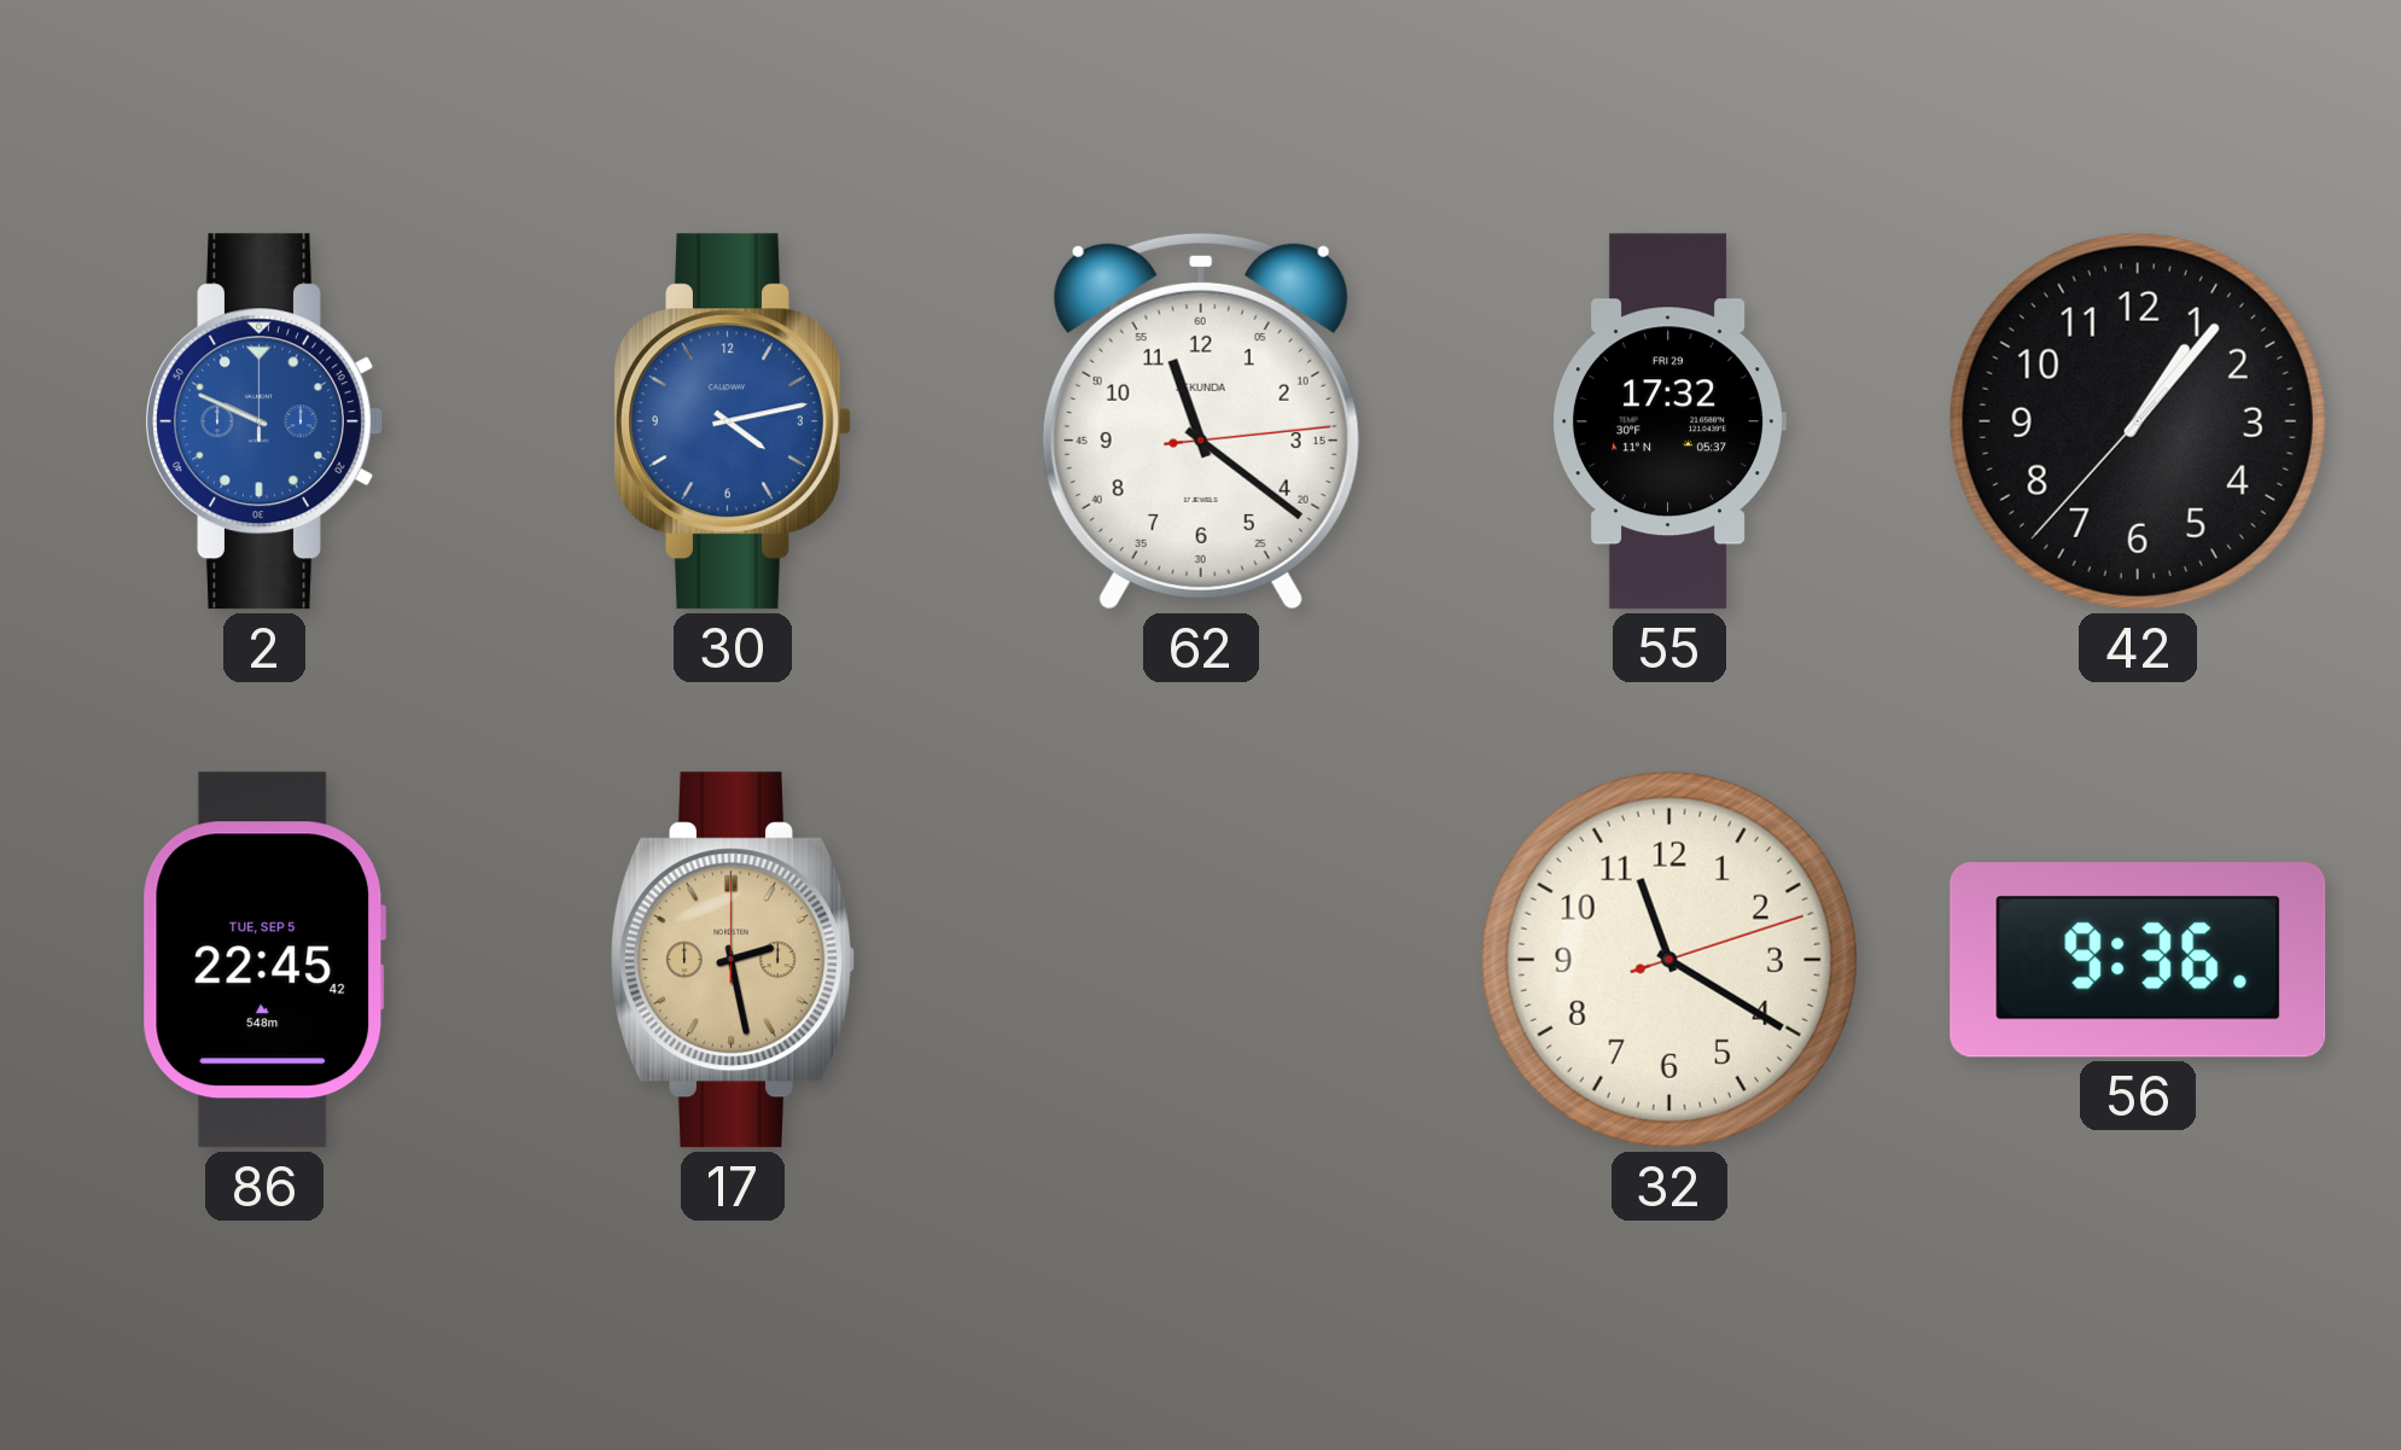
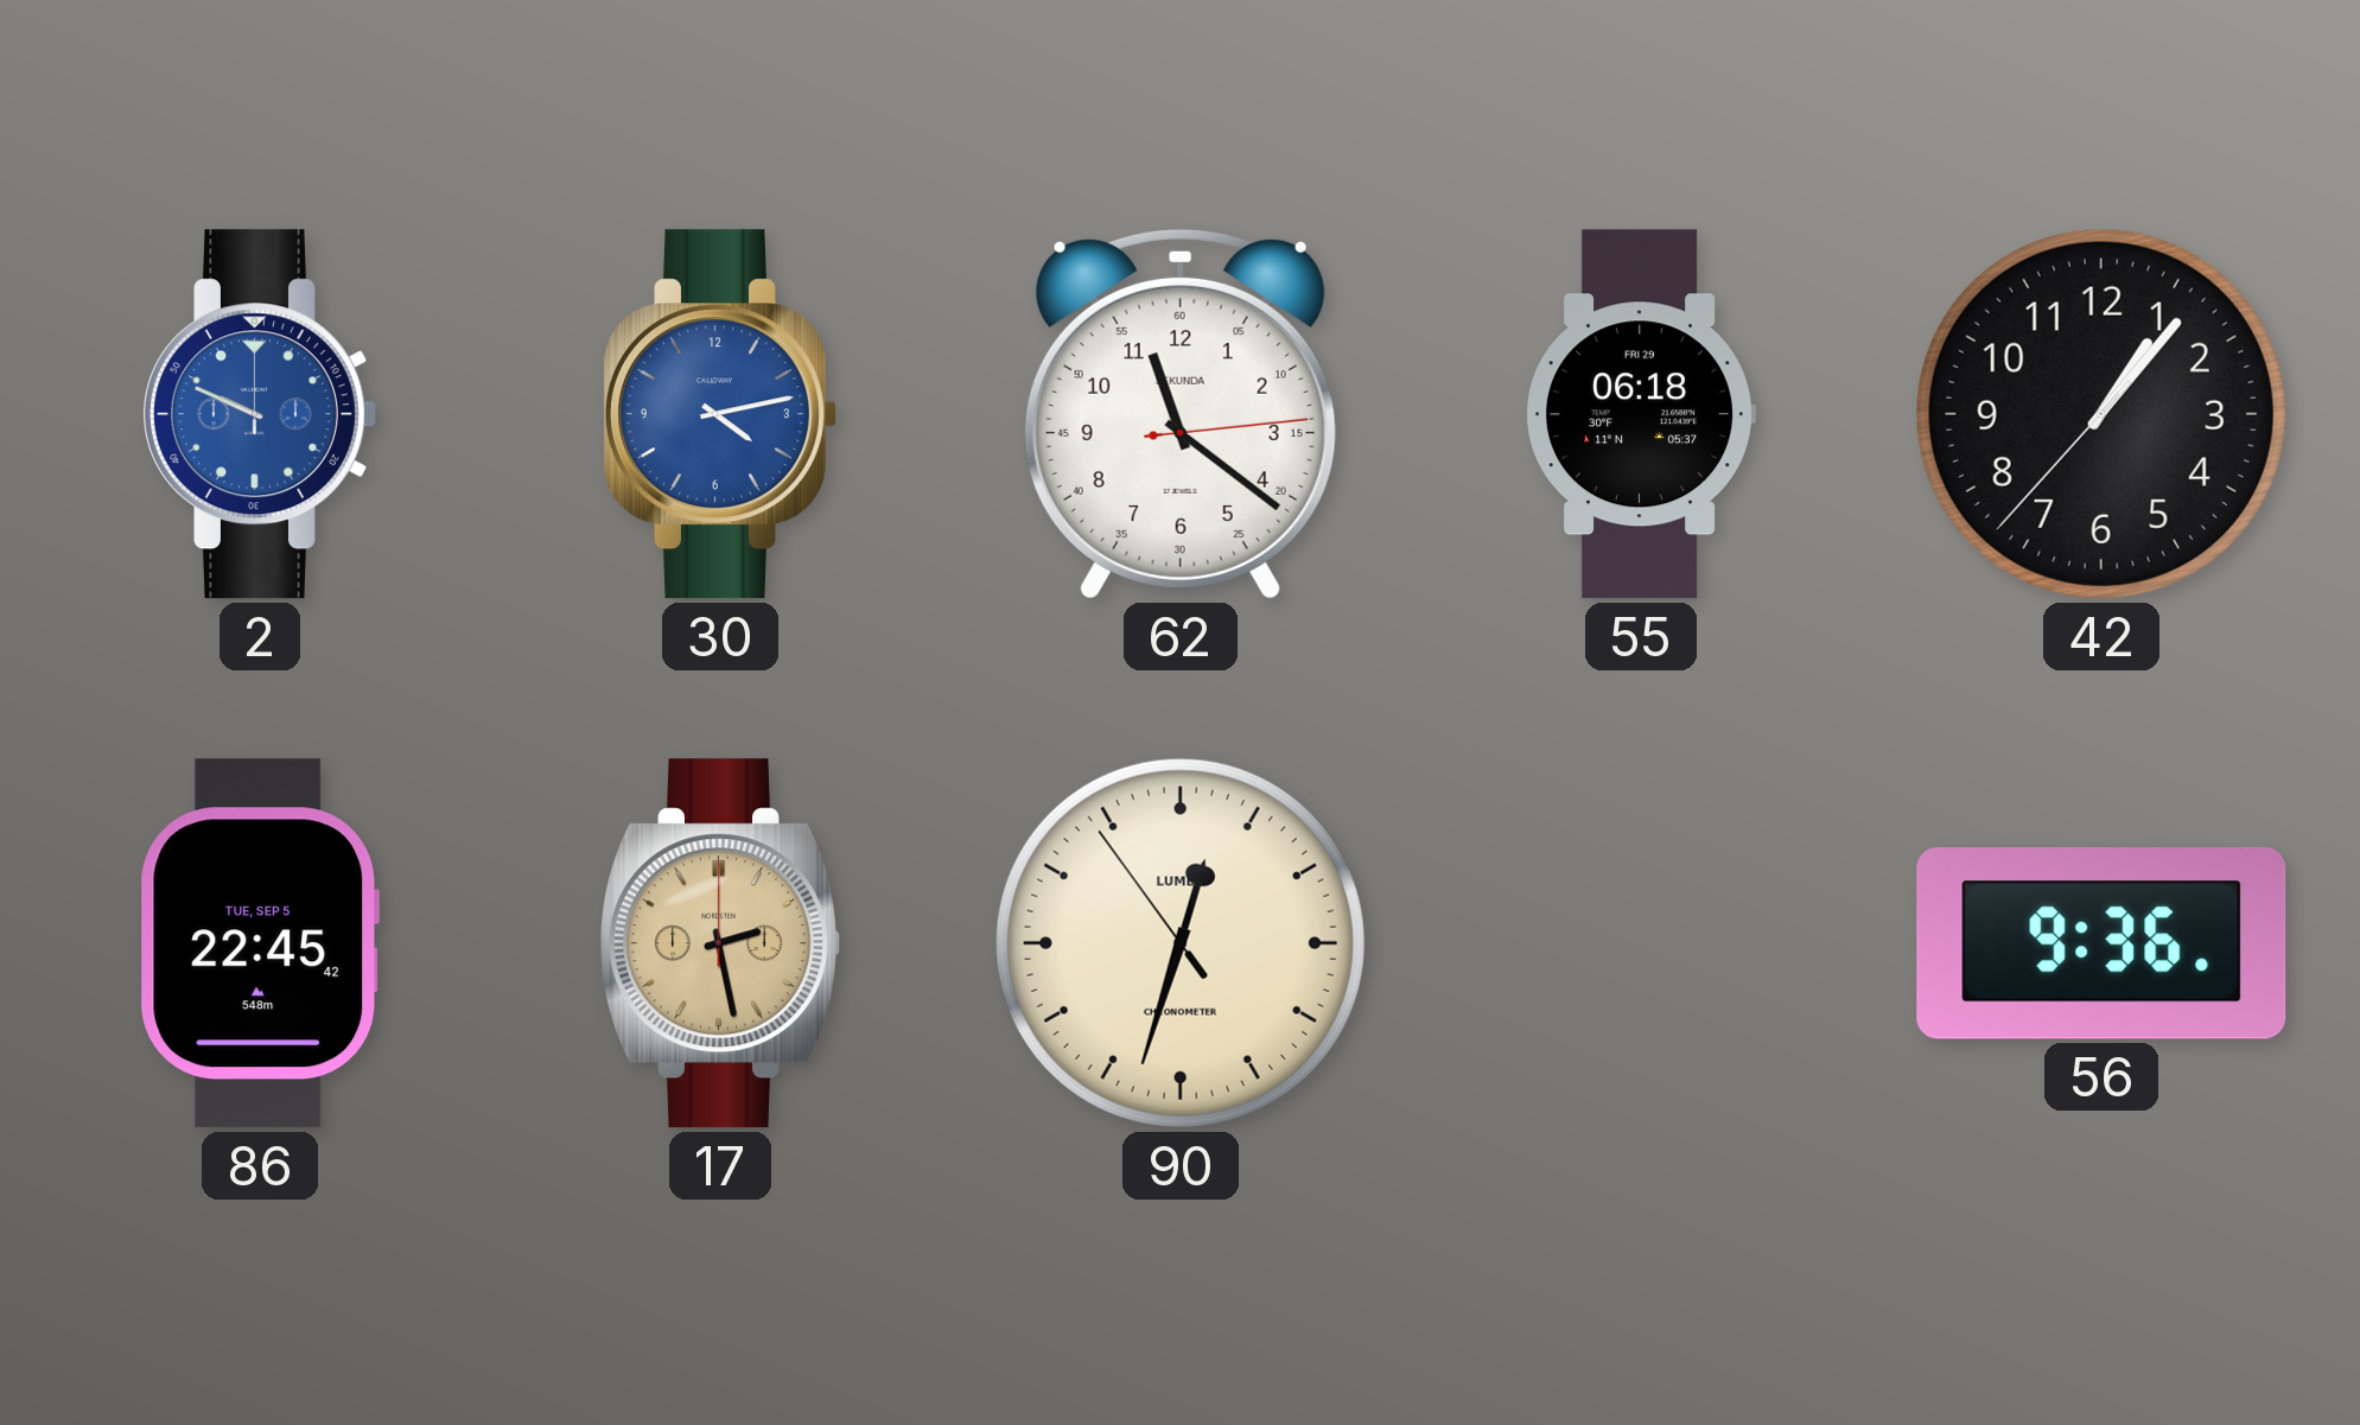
55: 17:32 -> 06:18
90: none -> 12:32
32: 11:20 -> none
